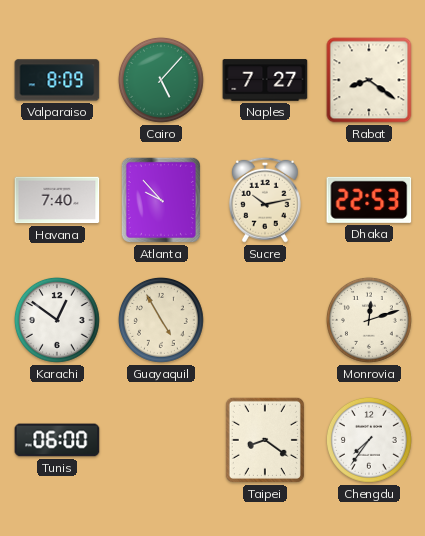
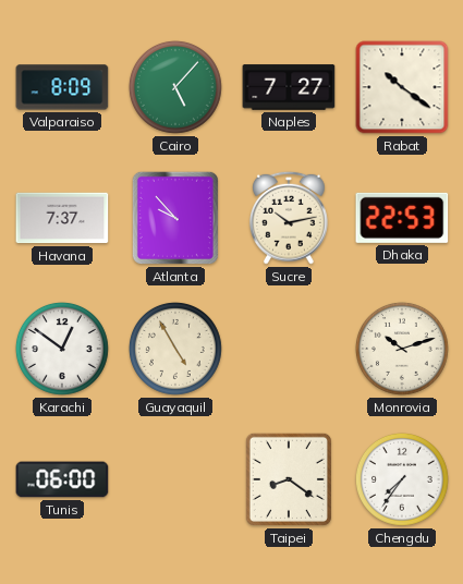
Rabat: 8:21 -> 10:21
Havana: 7:40 -> 7:37
Monrovia: 12:12 -> 10:12
